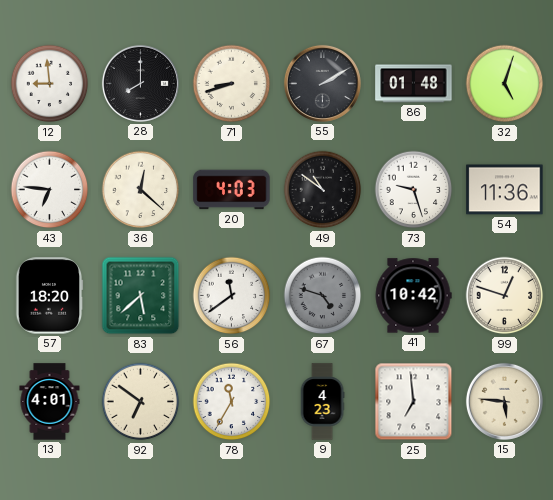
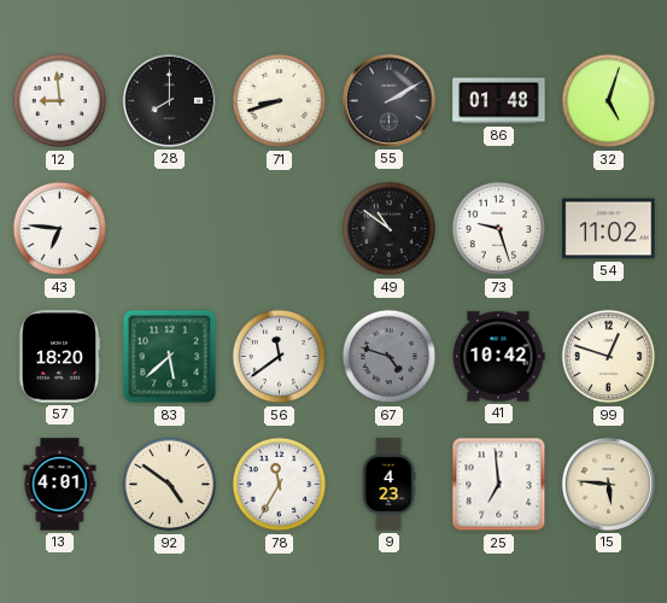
36: 12:22 -> none
20: 4:03 -> none
54: 11:36 -> 11:02
92: 6:51 -> 4:51
